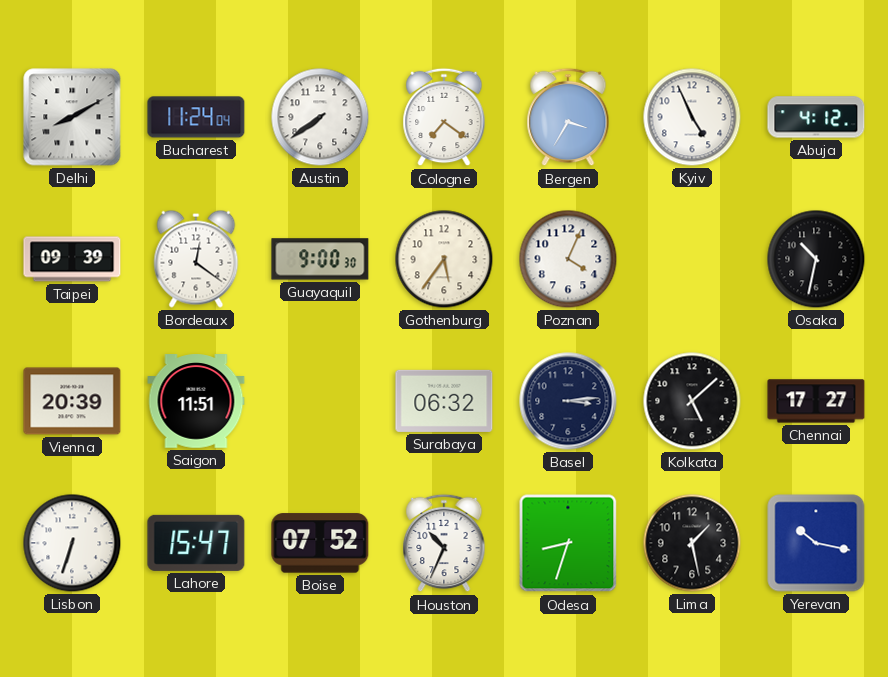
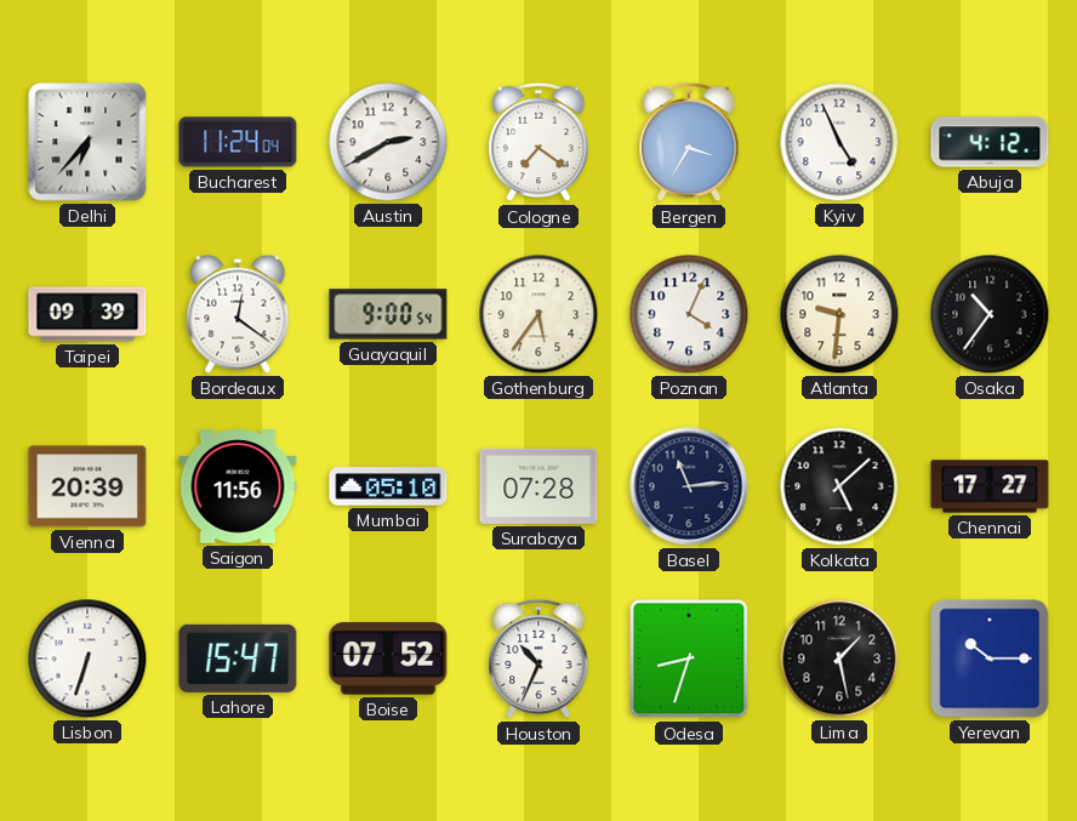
Delhi: 8:10 -> 6:37
Austin: 7:39 -> 2:40
Guayaquil: 9:00:30 -> 9:00:54
Atlanta: none -> 9:31
Osaka: 10:32 -> 10:36
Saigon: 11:51 -> 11:56
Mumbai: none -> 05:10
Surabaya: 06:32 -> 07:28
Basel: 3:14 -> 11:14
Yerevan: 10:17 -> 10:15
